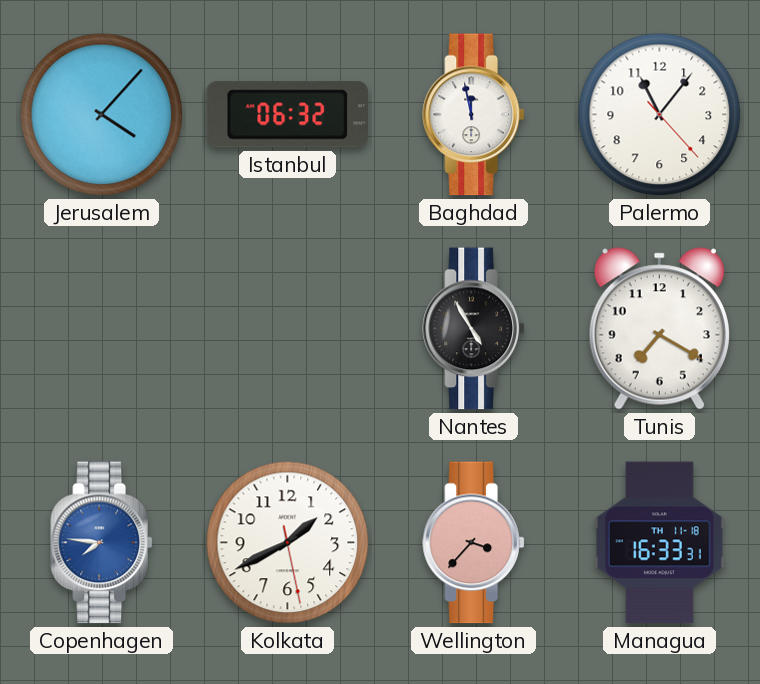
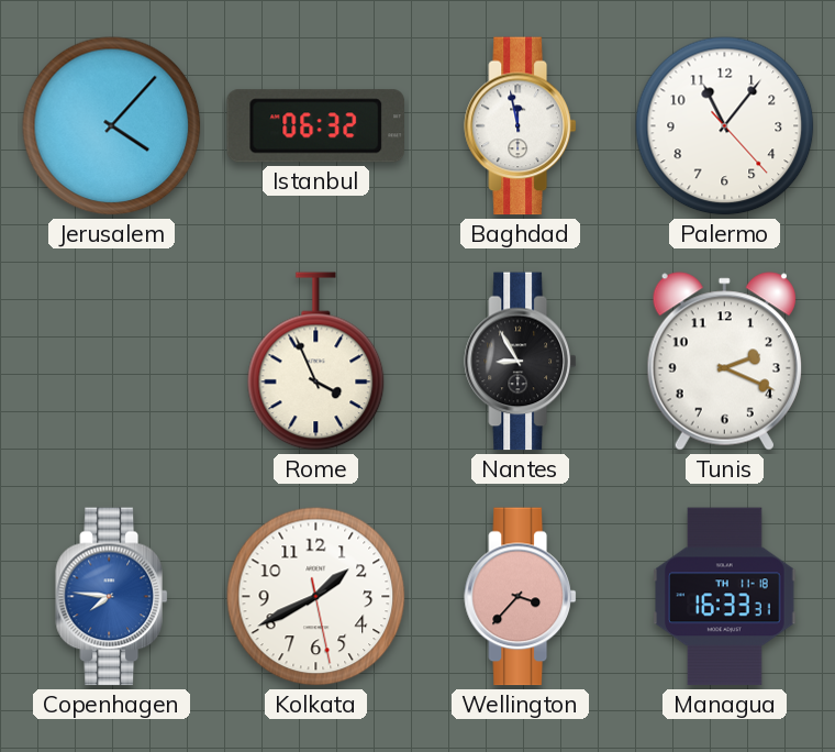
Rome: none -> 3:56
Nantes: 4:55 -> 8:55
Tunis: 7:20 -> 2:19
